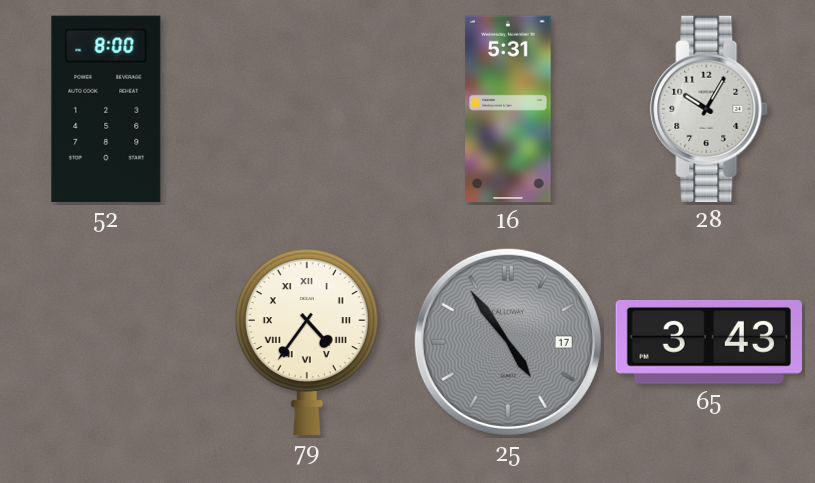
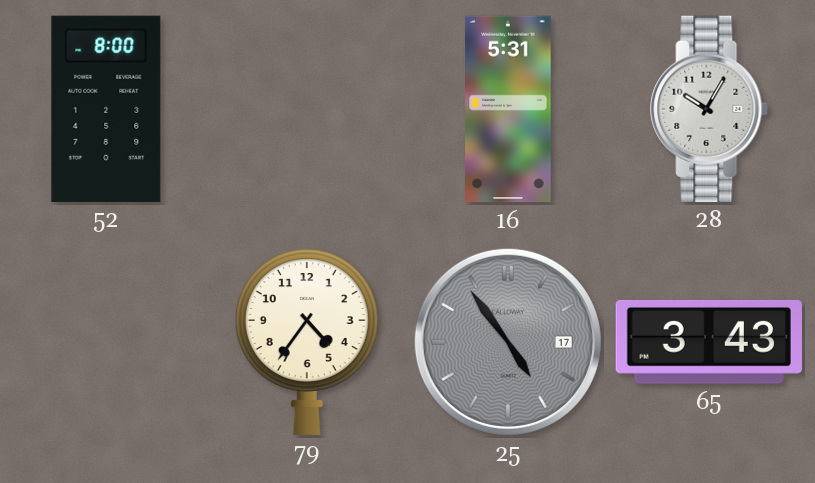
79 numerals: Roman -> Arabic
